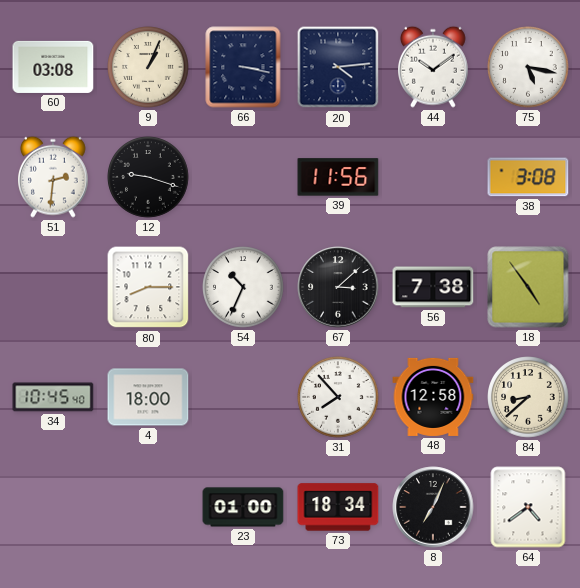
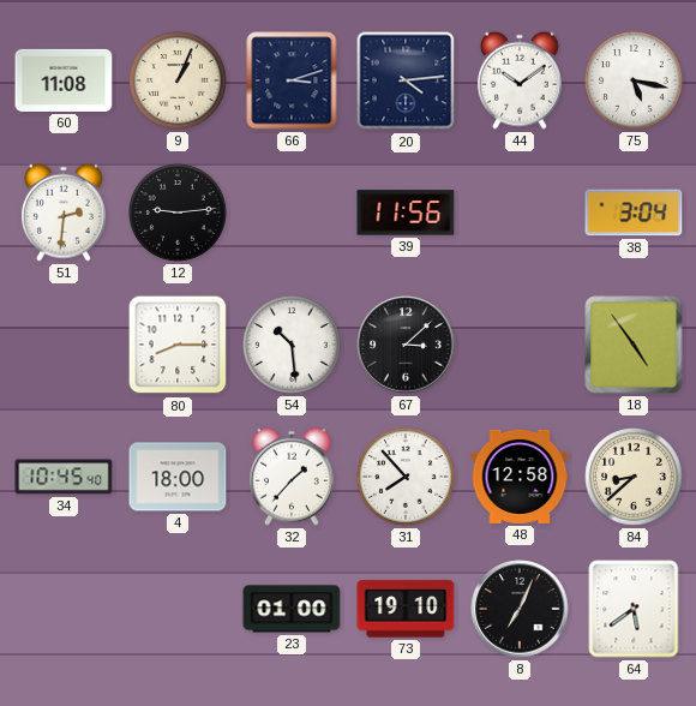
60: 03:08 -> 11:08
66: 3:17 -> 3:12
12: 9:18 -> 9:14
38: 3:08 -> 3:04
54: 10:34 -> 10:29
56: 7:38 -> none
32: none -> 1:37
73: 18:34 -> 19:10
64: 4:39 -> 5:39
